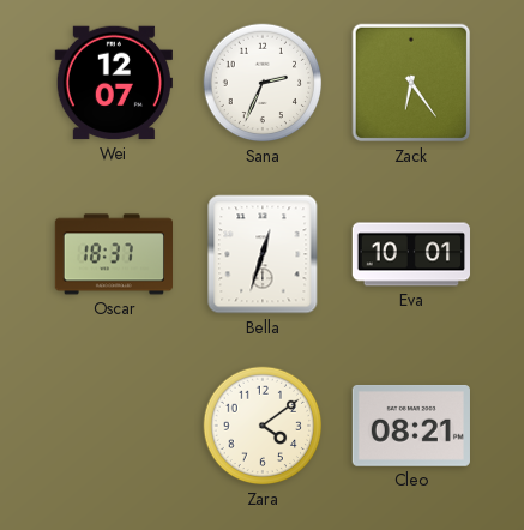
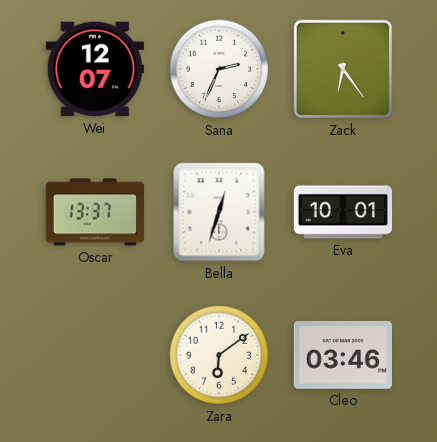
Oscar: 18:37 -> 13:37
Zara: 4:09 -> 6:09
Cleo: 08:21 -> 03:46
